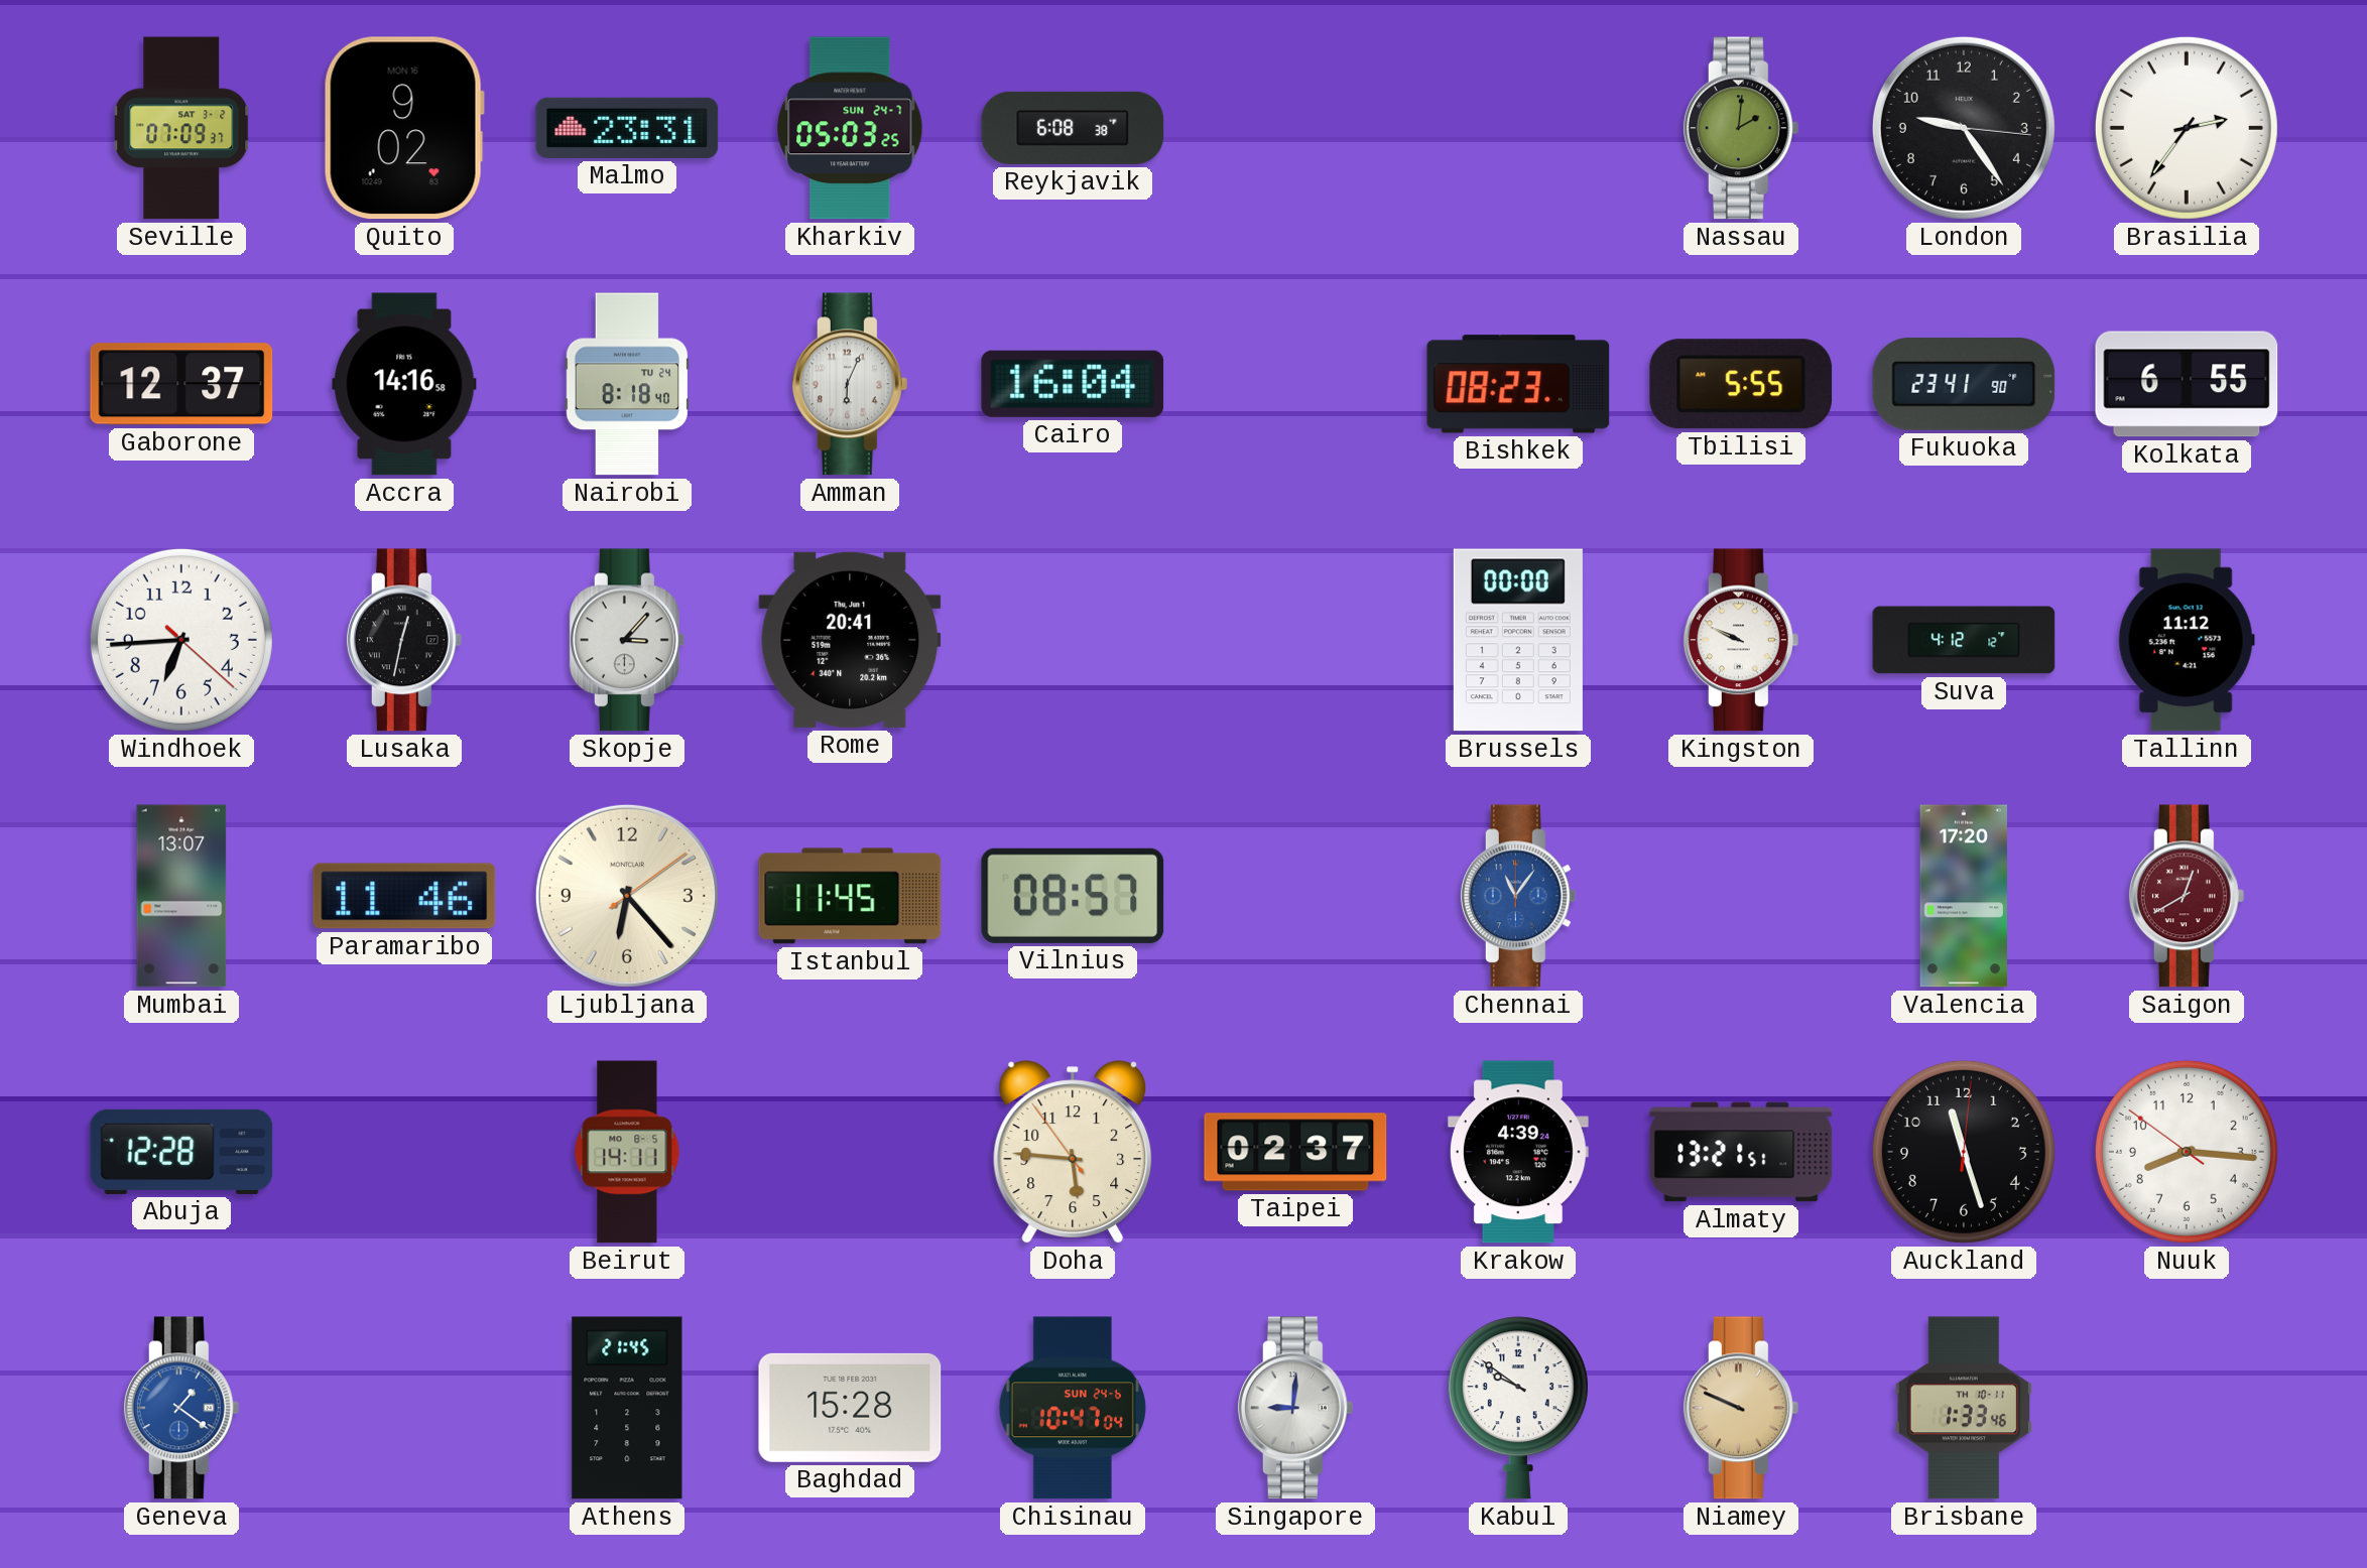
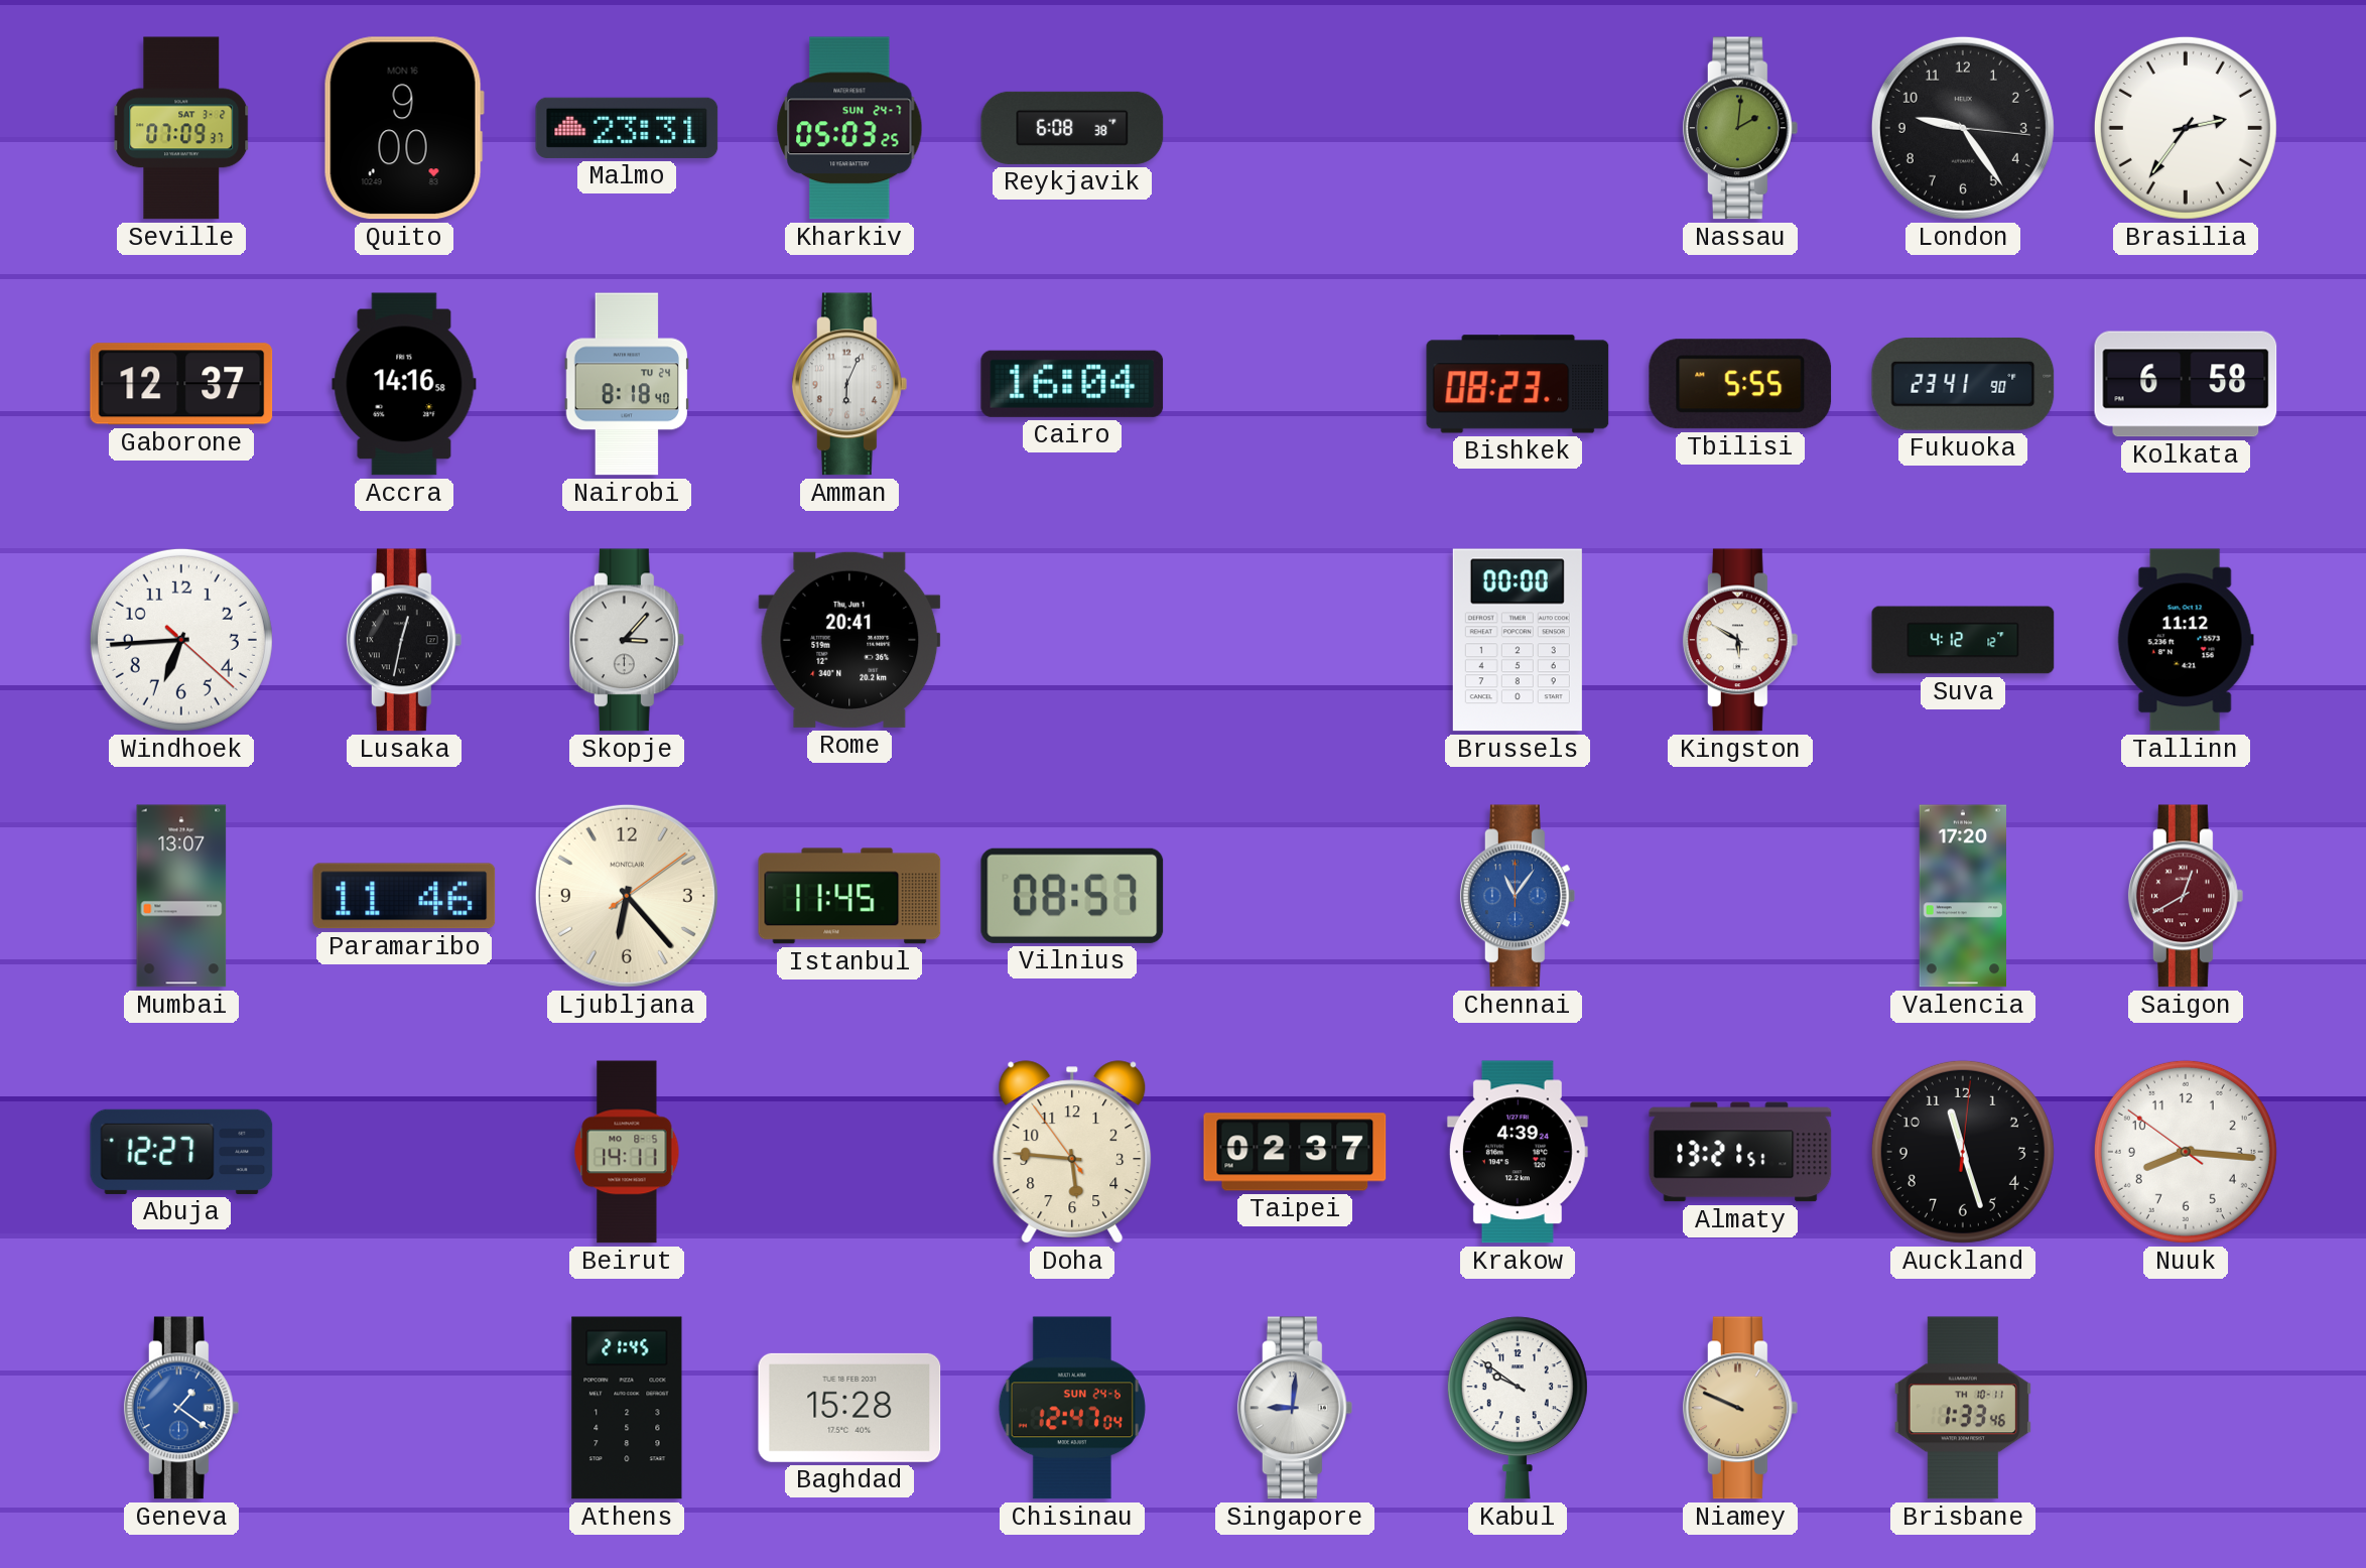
Quito: 9:02 -> 9:00
Kolkata: 6:55 -> 6:58
Kingston: 9:49 -> 5:50
Abuja: 12:28 -> 12:27
Chisinau: 10:47 -> 12:47
